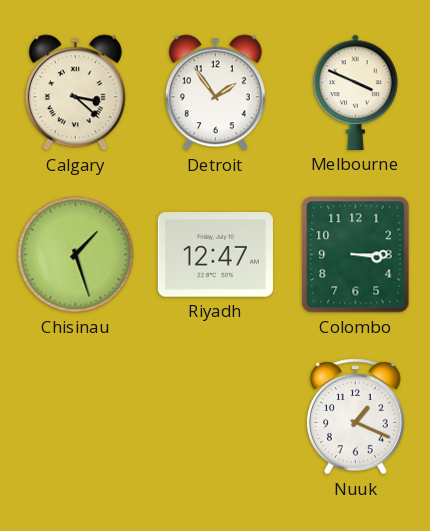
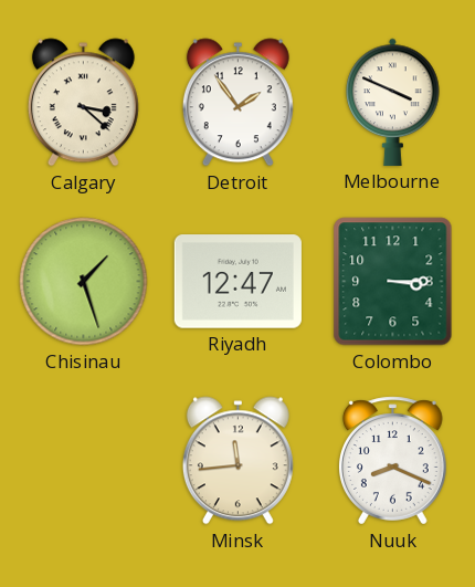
Minsk: none -> 11:44
Nuuk: 1:19 -> 8:19
